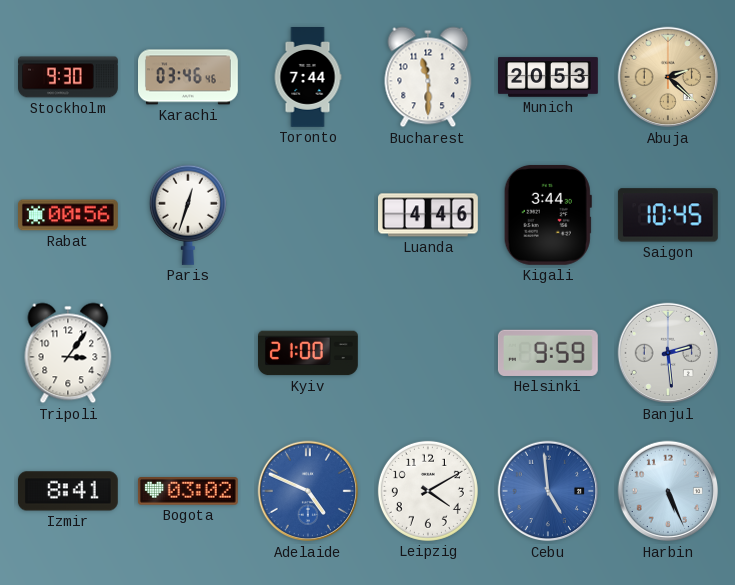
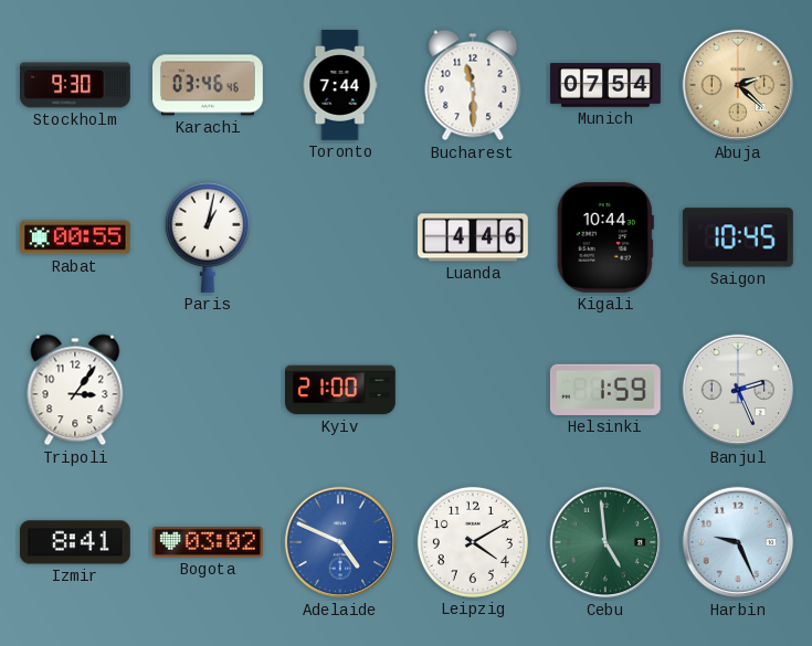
Munich: 20:53 -> 07:54
Rabat: 00:56 -> 00:55
Paris: 12:33 -> 1:02
Kigali: 3:44 -> 10:44
Helsinki: 9:59 -> 1:59
Banjul: 2:29 -> 2:26
Cebu dial: blue -> green
Harbin: 5:26 -> 9:26
